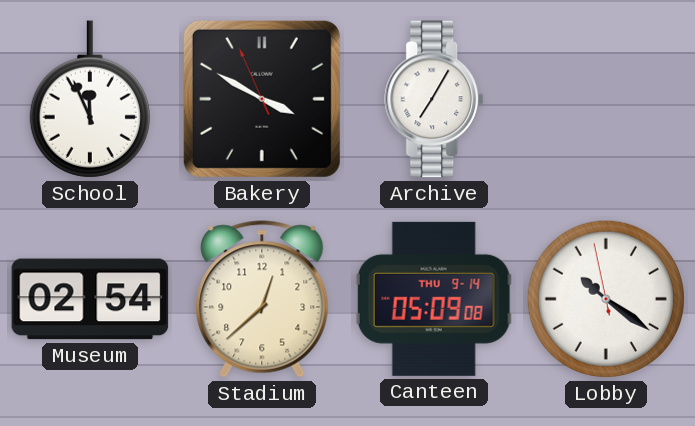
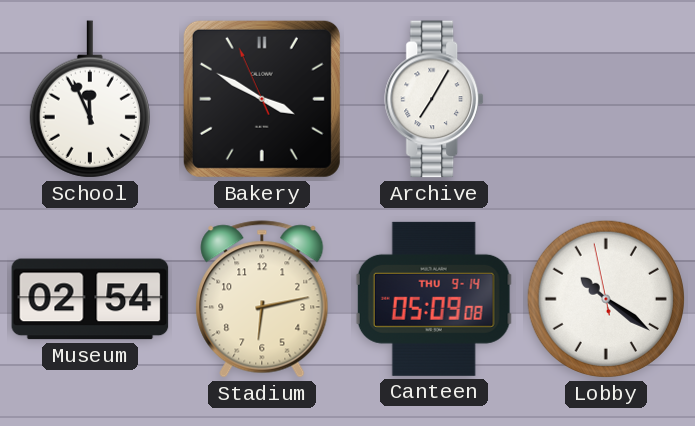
Stadium: 12:38 -> 6:13
